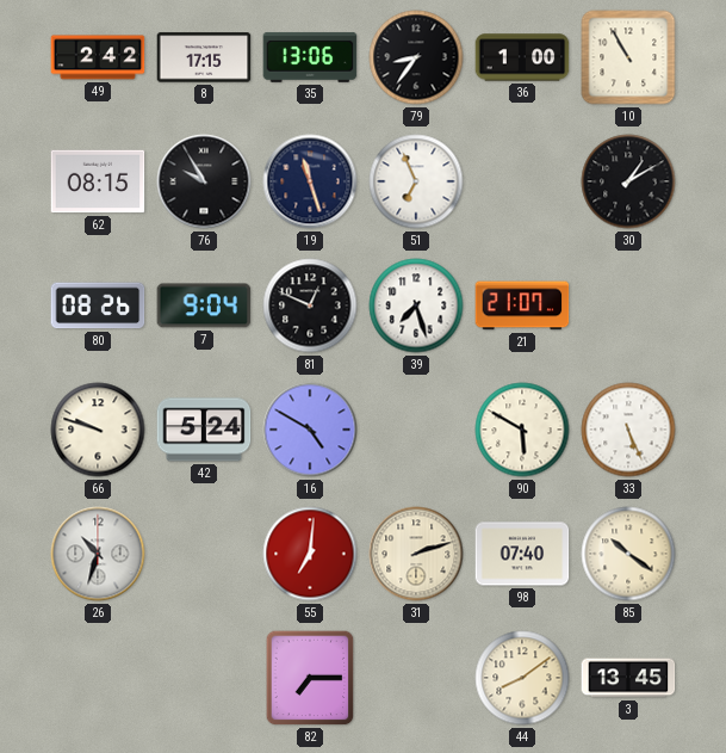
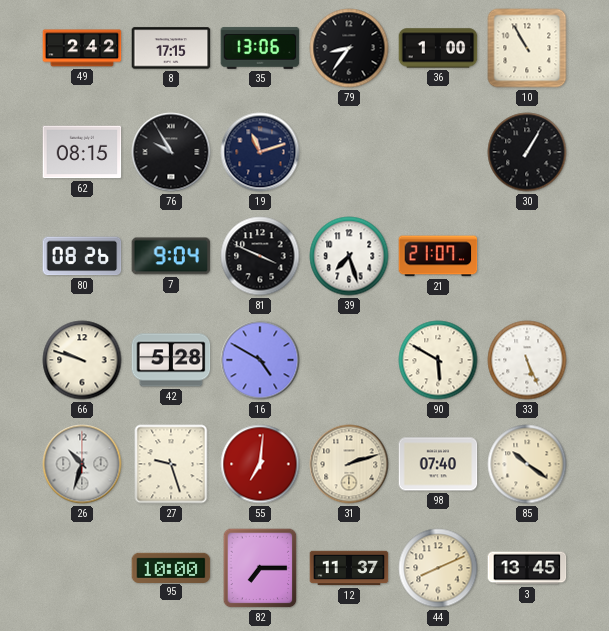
19: 11:27 -> 11:12
51: 6:56 -> none
30: 1:10 -> 1:05
81: 12:49 -> 3:49
42: 5:24 -> 5:28
27: none -> 9:27
95: none -> 10:00
12: none -> 11:37
44: 8:09 -> 8:11
